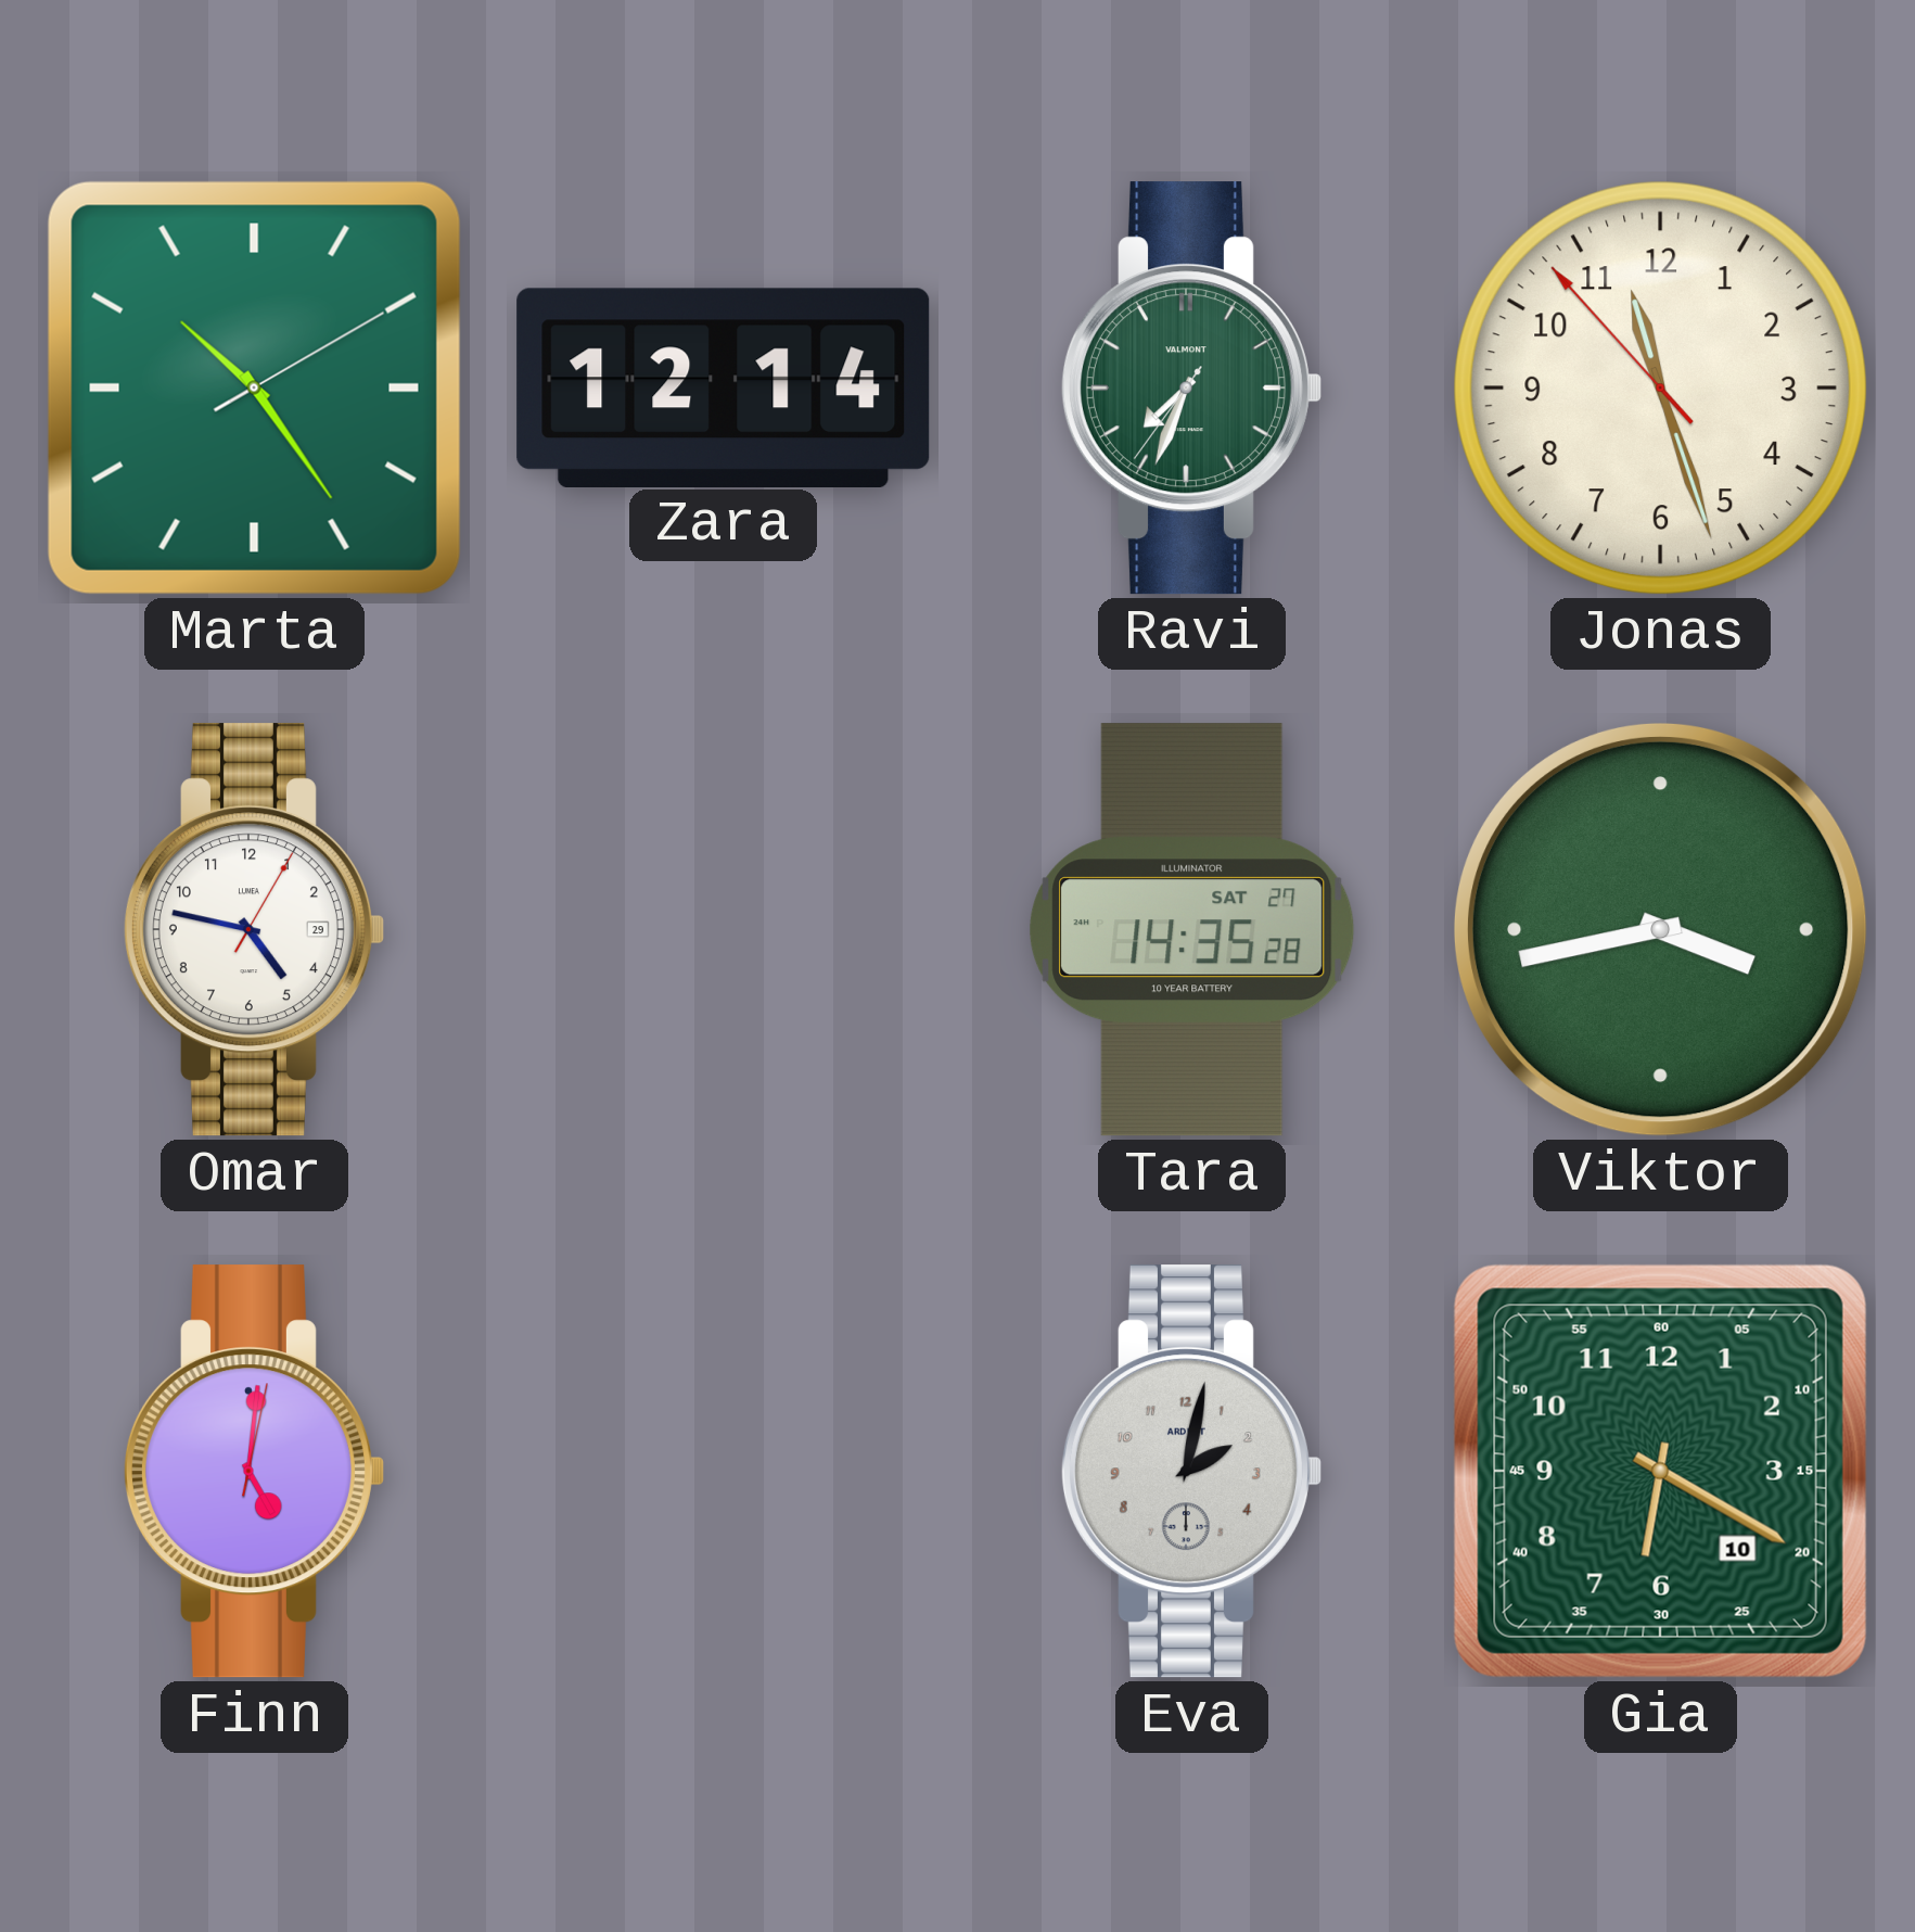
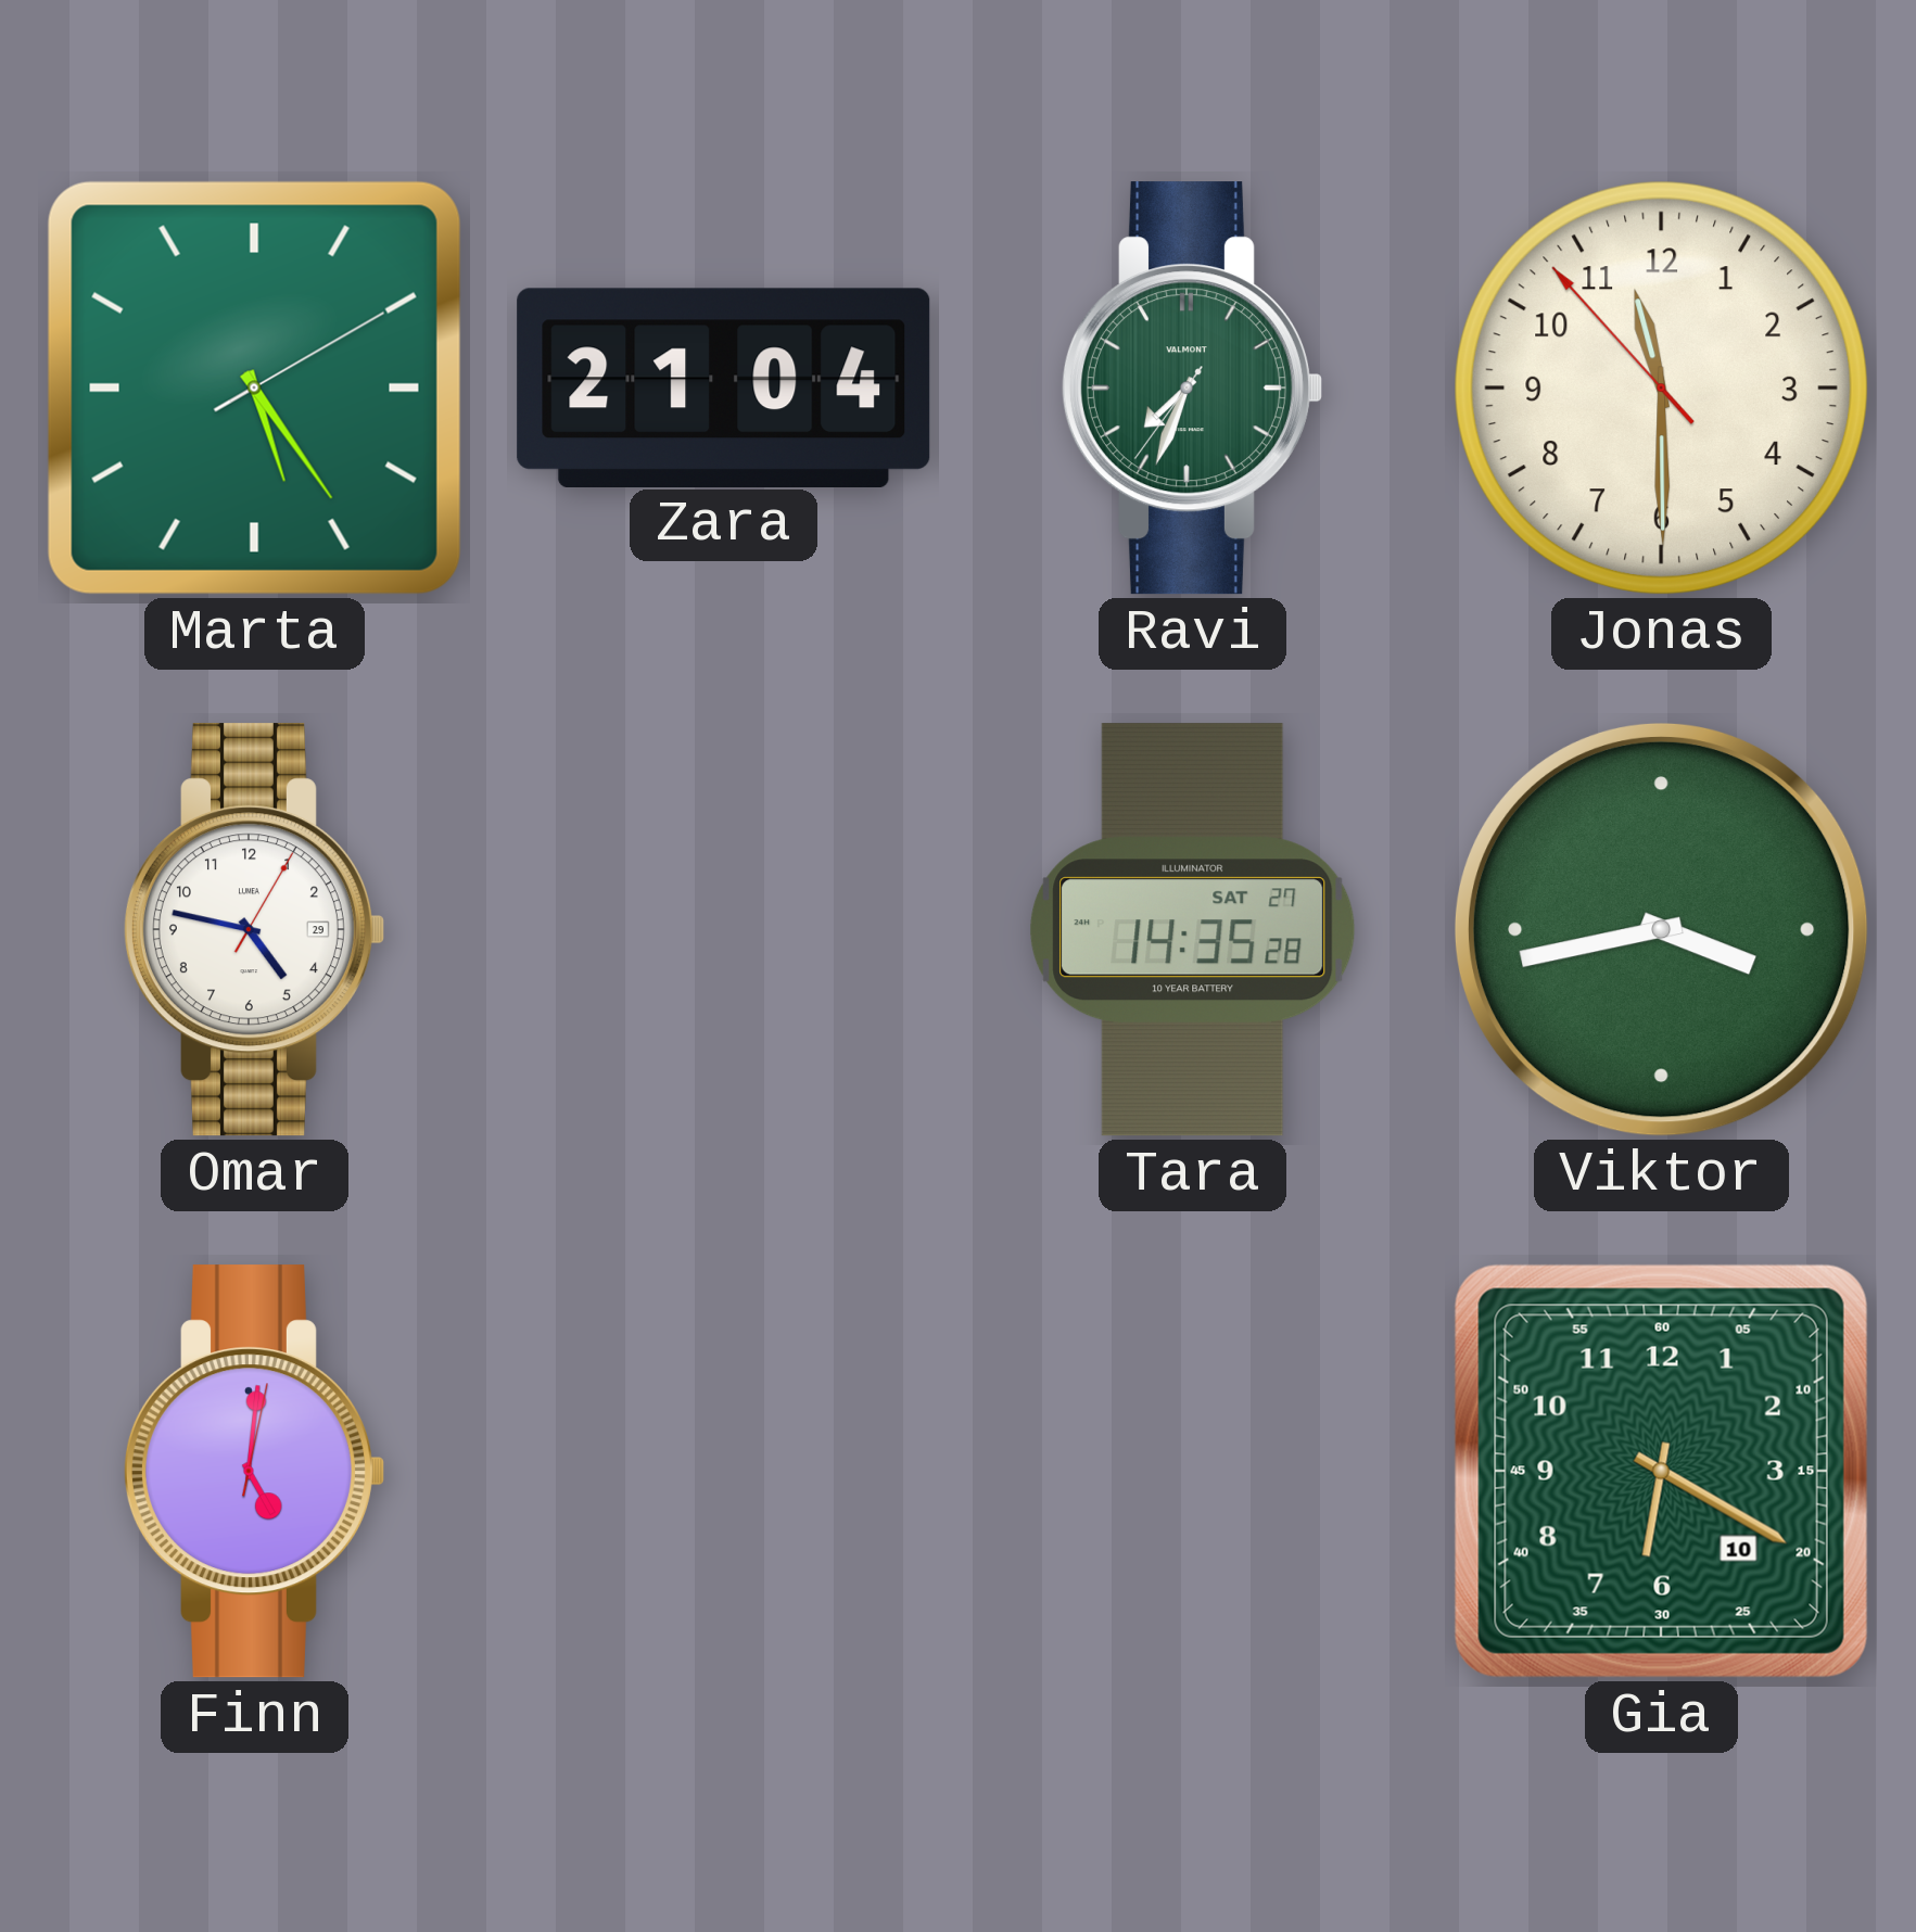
Marta: 10:24 -> 5:24
Zara: 12:14 -> 21:04
Jonas: 11:26 -> 11:29
Eva: 2:02 -> none
